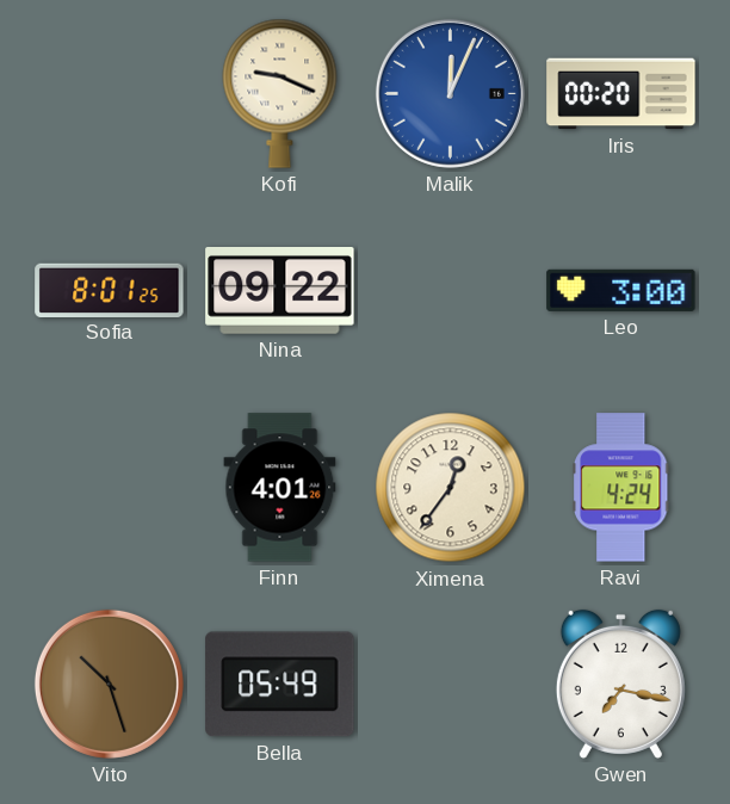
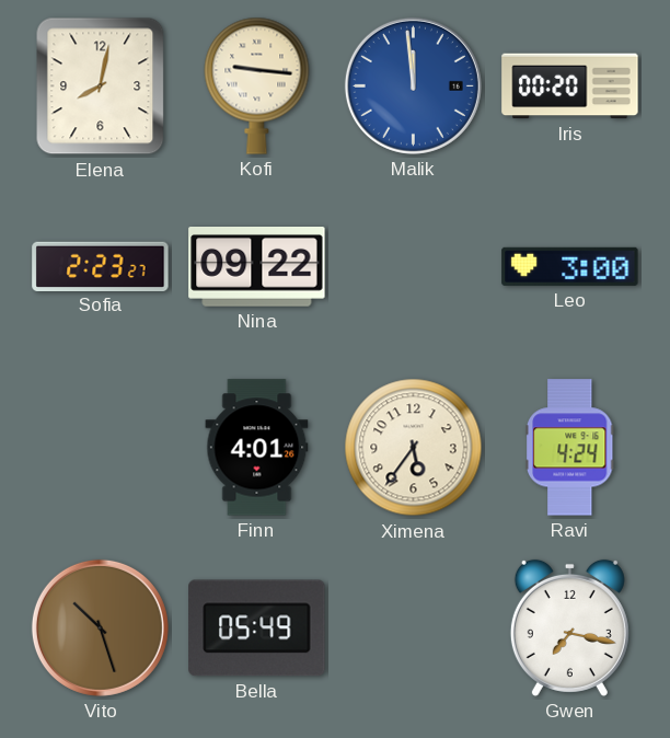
Elena: none -> 8:02
Kofi: 9:19 -> 9:16
Malik: 12:04 -> 11:59
Sofia: 8:01 -> 2:23
Ximena: 12:36 -> 5:36
